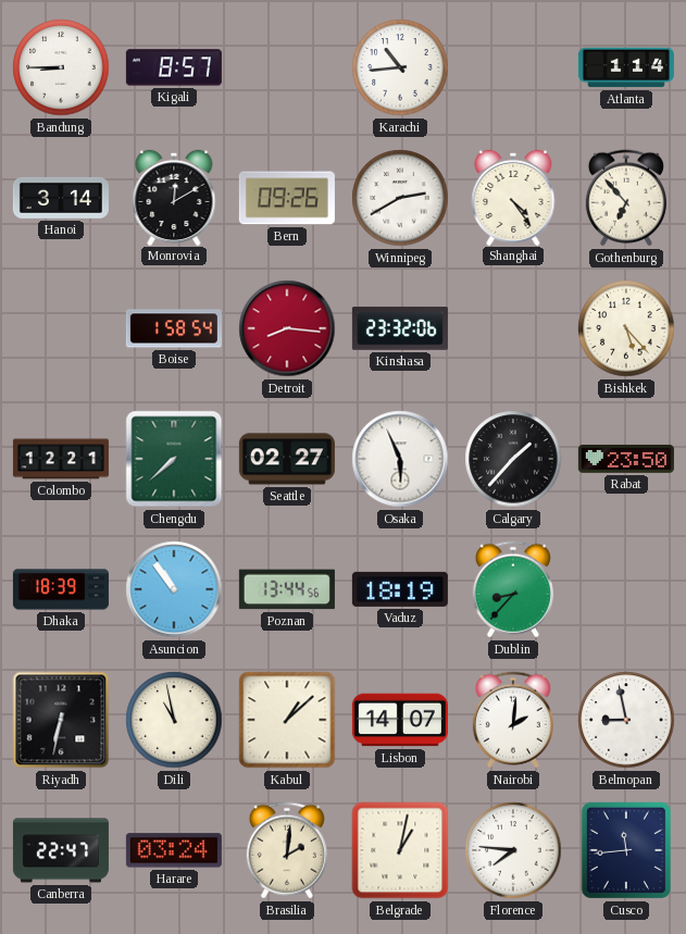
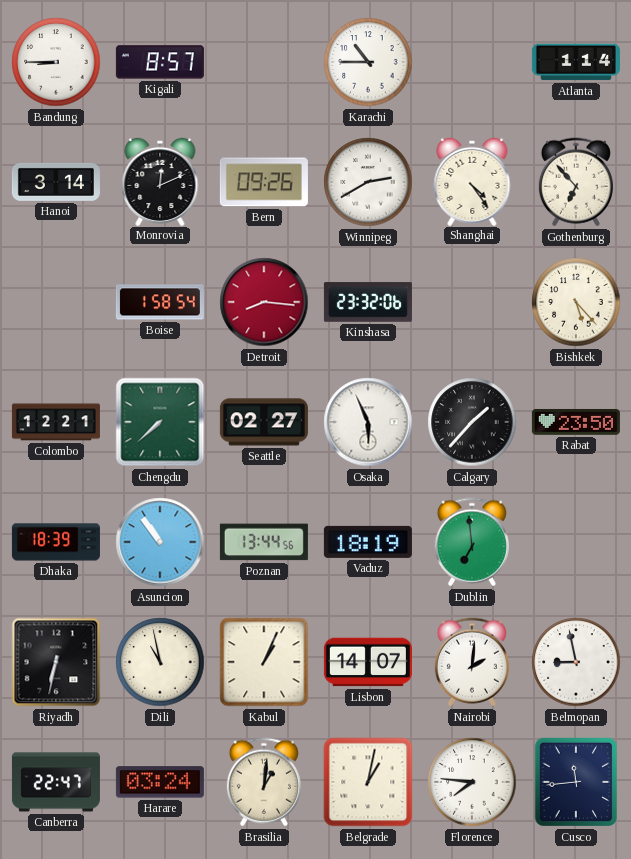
Karachi: 10:44 -> 10:45
Monrovia: 12:10 -> 12:11
Dublin: 8:37 -> 6:59
Kabul: 1:08 -> 1:04
Brasilia: 2:01 -> 1:01
